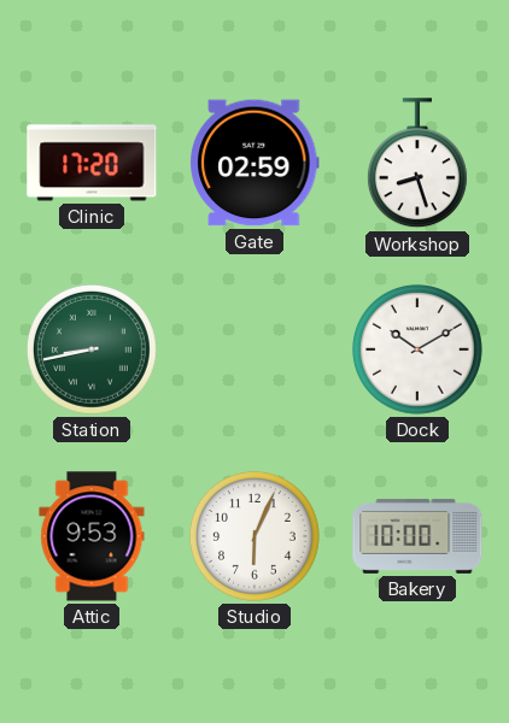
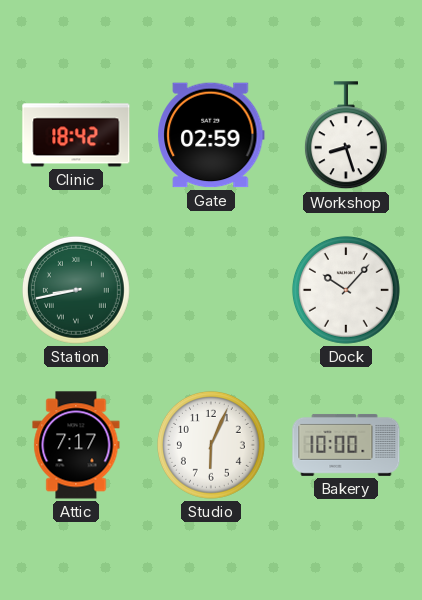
Clinic: 17:20 -> 18:42
Dock: 10:10 -> 10:07
Attic: 9:53 -> 7:17
